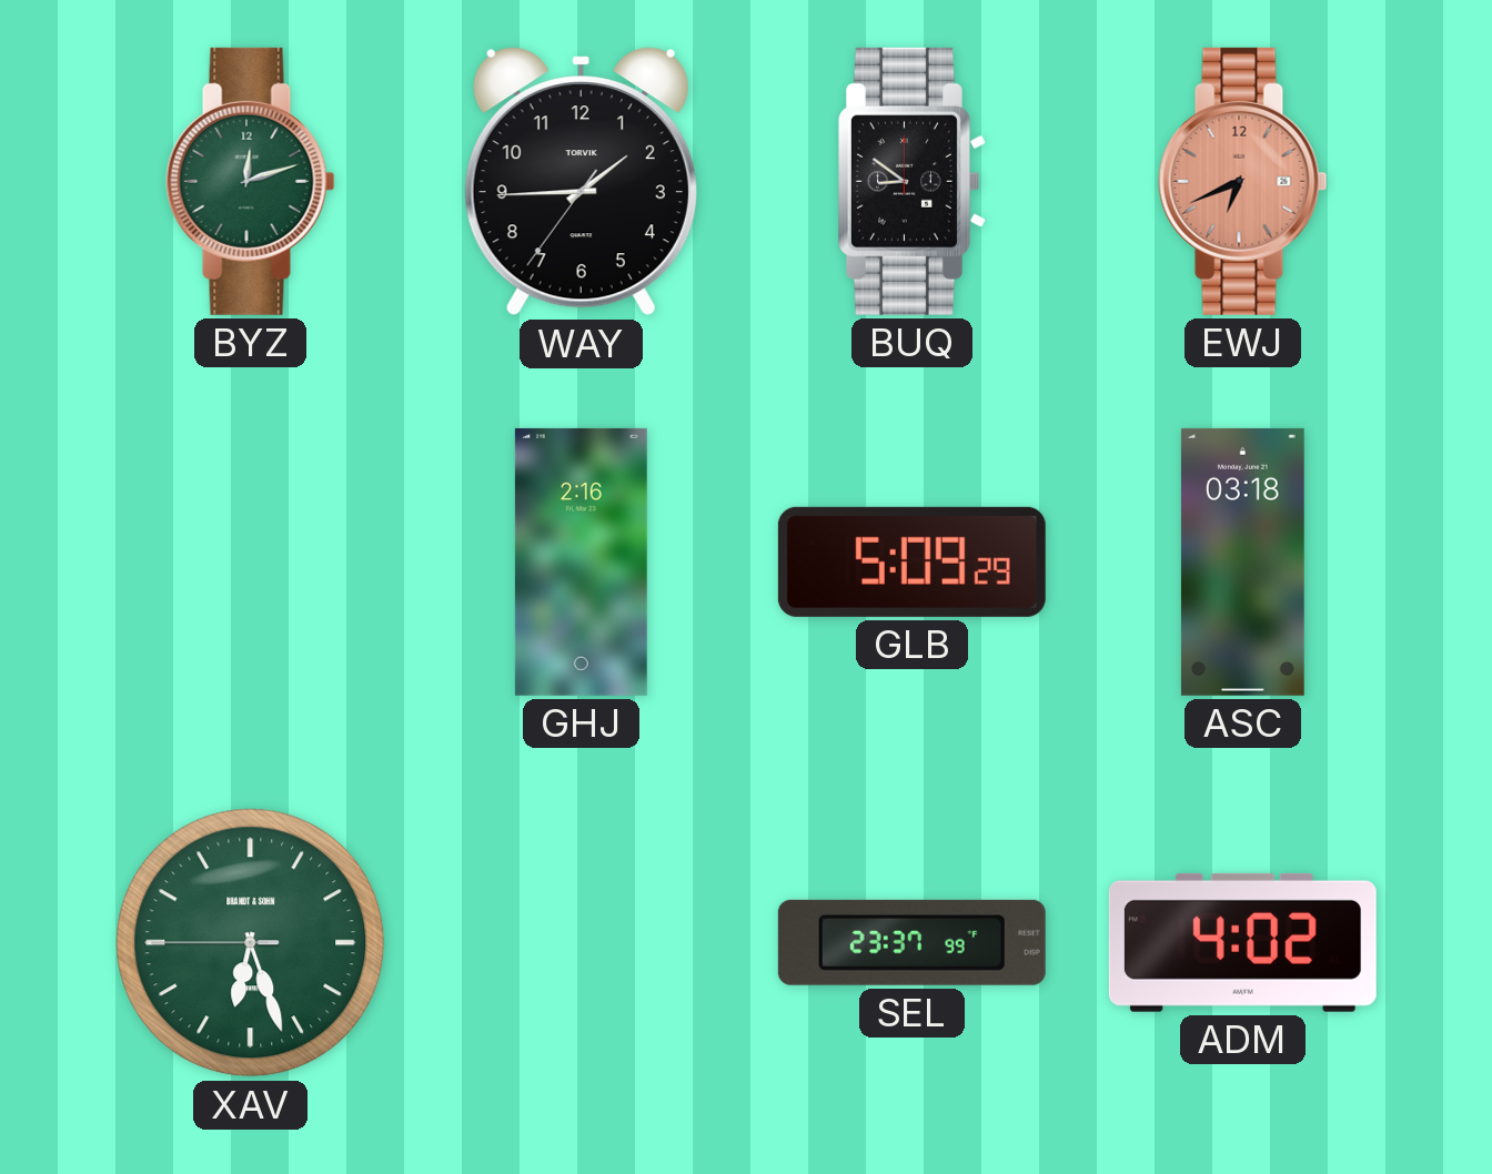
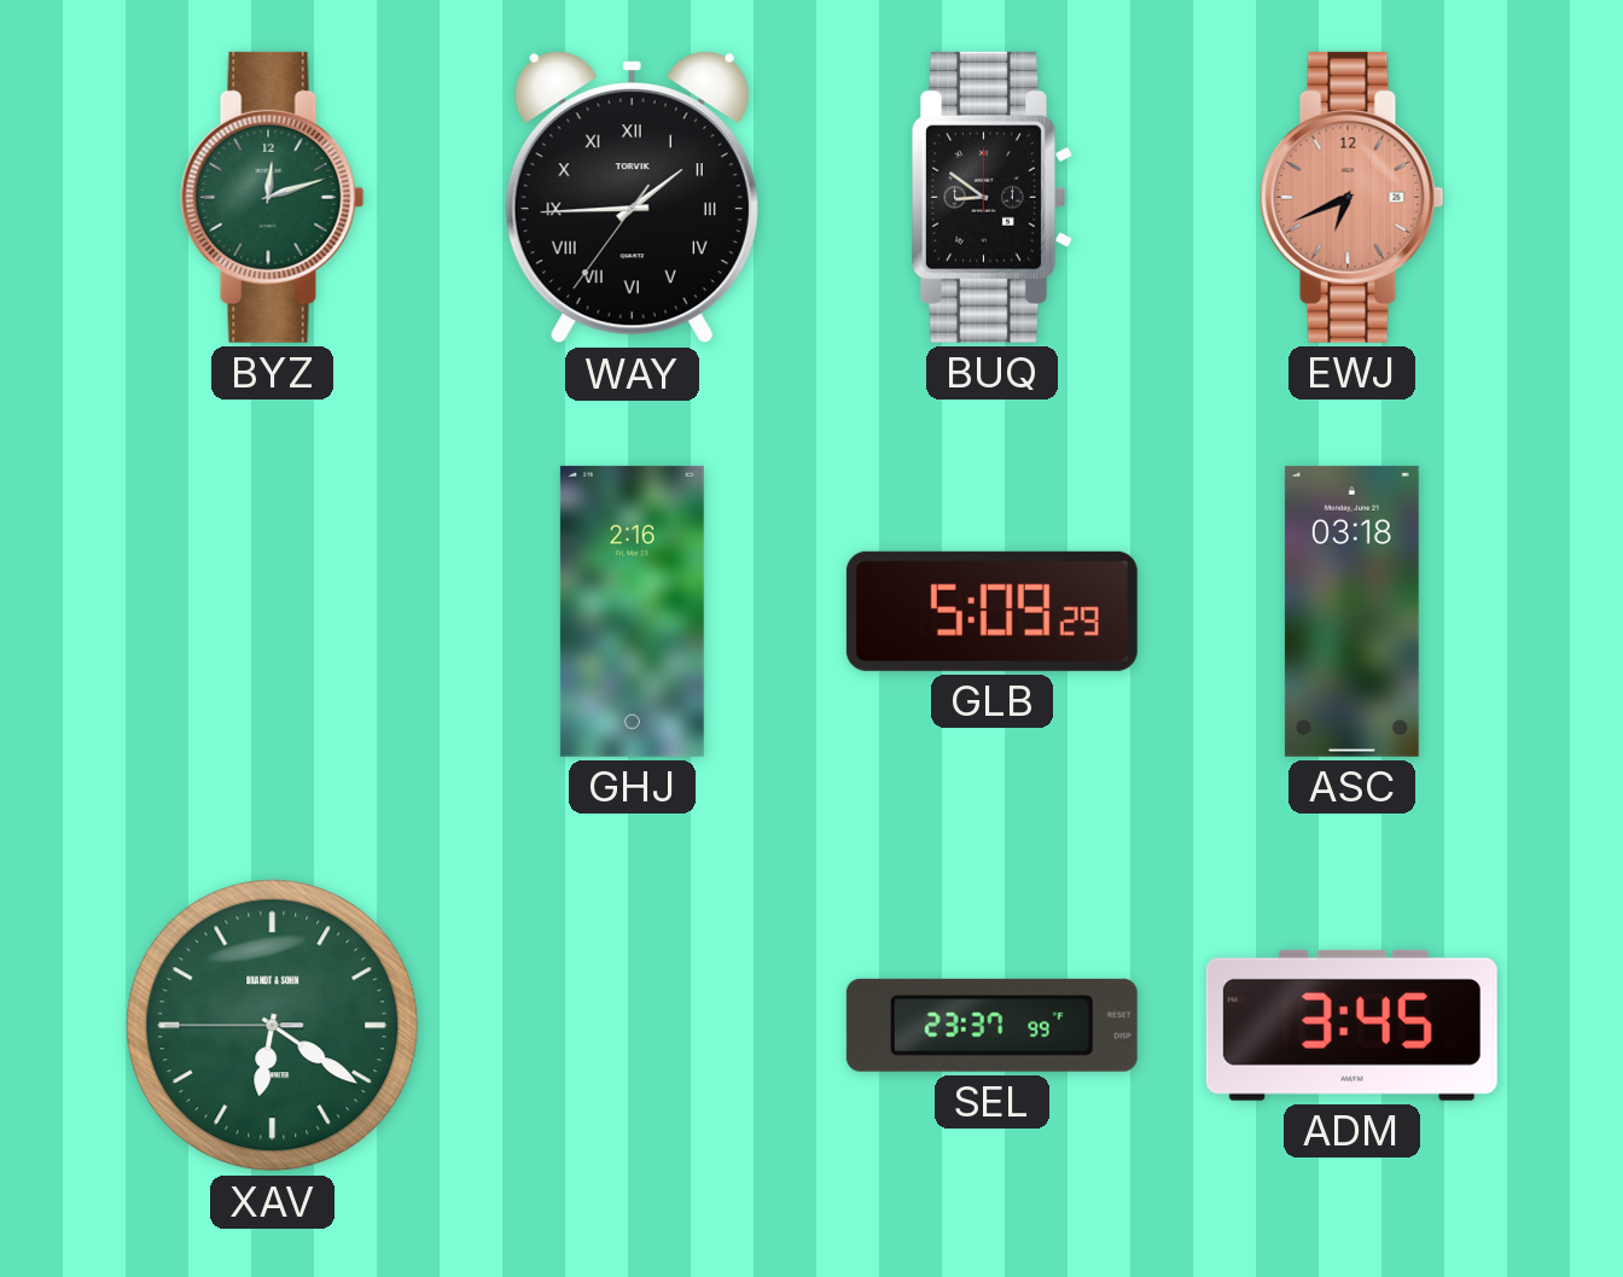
WAY numerals: Arabic -> Roman
XAV: 6:26 -> 6:20
ADM: 4:02 -> 3:45
